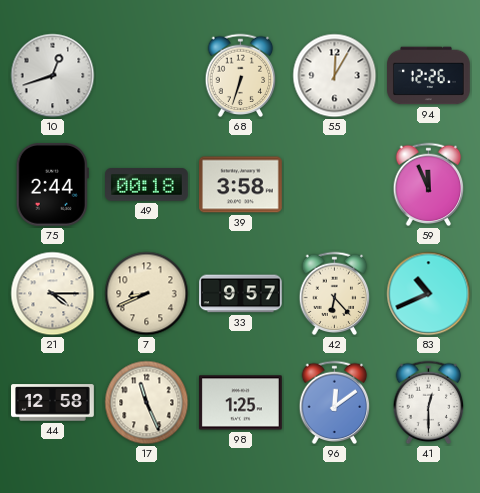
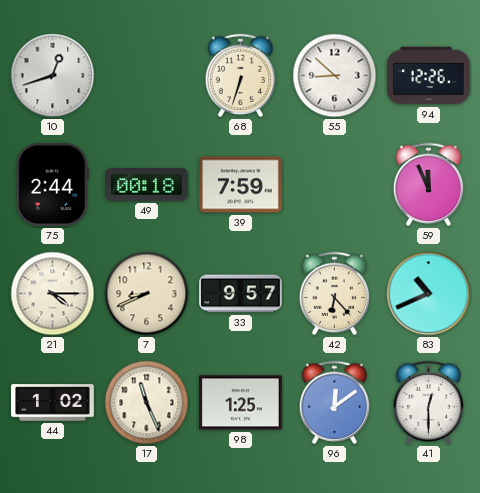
55: 12:05 -> 8:52
39: 3:58 -> 7:59
44: 12:58 -> 1:02
